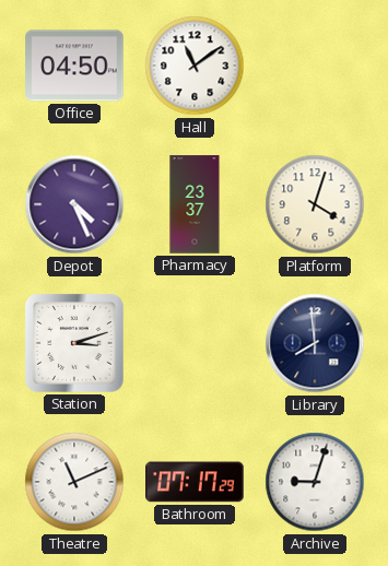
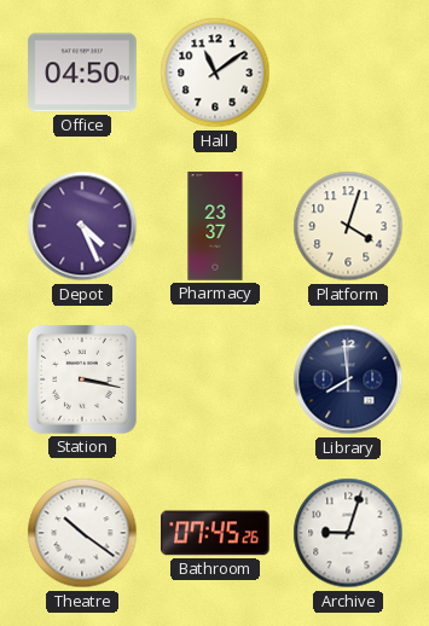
Station: 3:12 -> 3:17
Theatre: 11:11 -> 10:21
Bathroom: 07:17 -> 07:45
